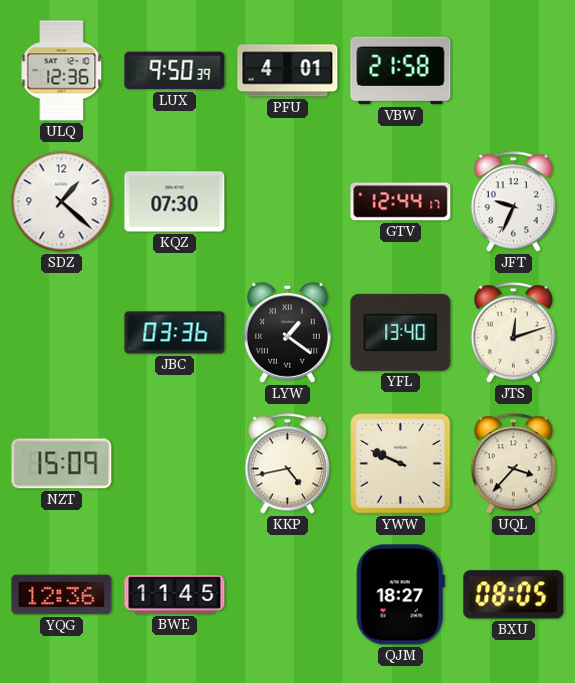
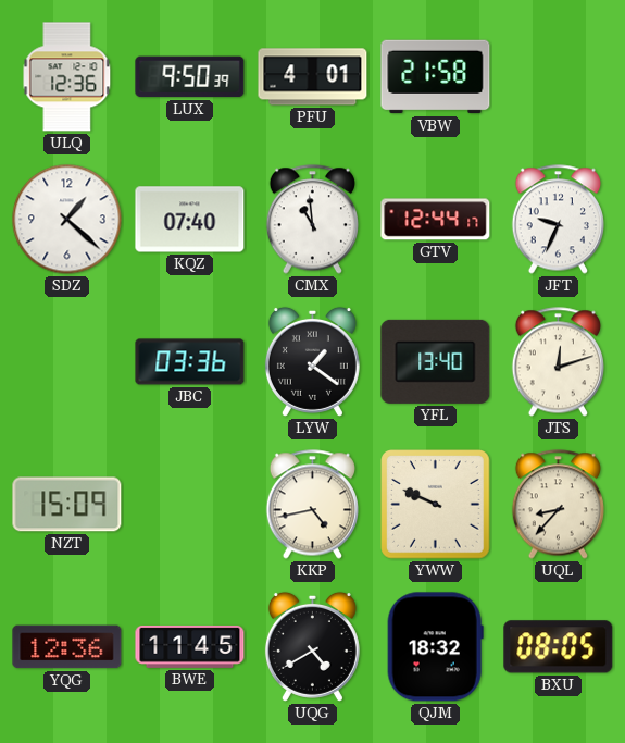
KQZ: 07:30 -> 07:40
CMX: none -> 10:59
UQL: 3:37 -> 8:37
UQG: none -> 4:40
QJM: 18:27 -> 18:32
